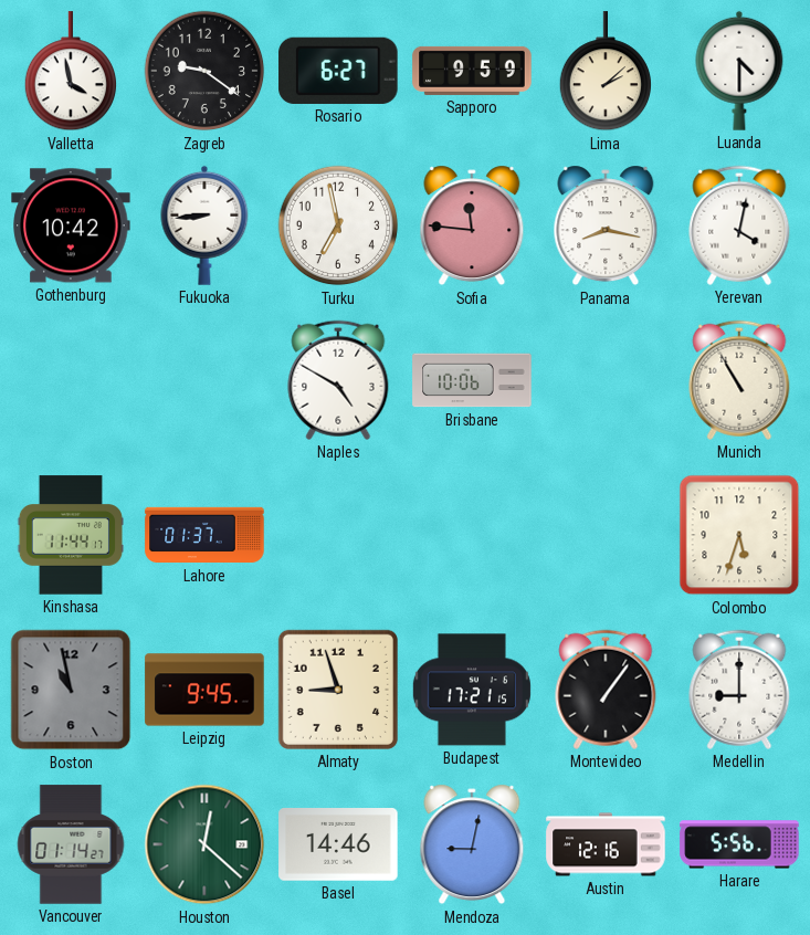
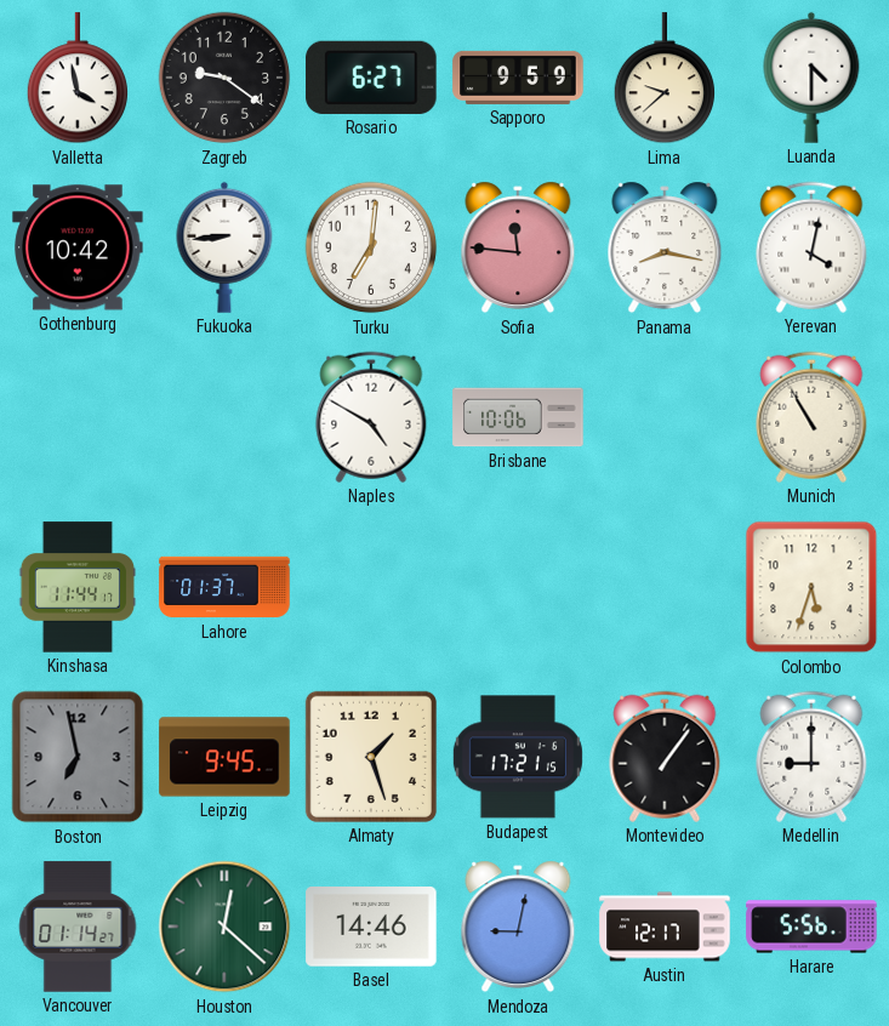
Lima: 2:08 -> 9:38
Turku: 6:58 -> 7:01
Boston: 10:58 -> 6:58
Almaty: 8:57 -> 1:27
Austin: 12:16 -> 12:17
